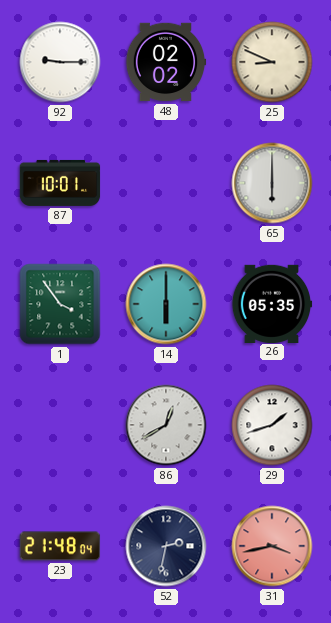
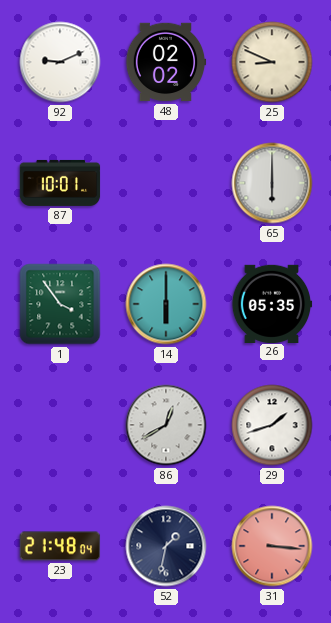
92: 9:15 -> 9:11
52: 2:32 -> 1:32
31: 3:43 -> 3:16
